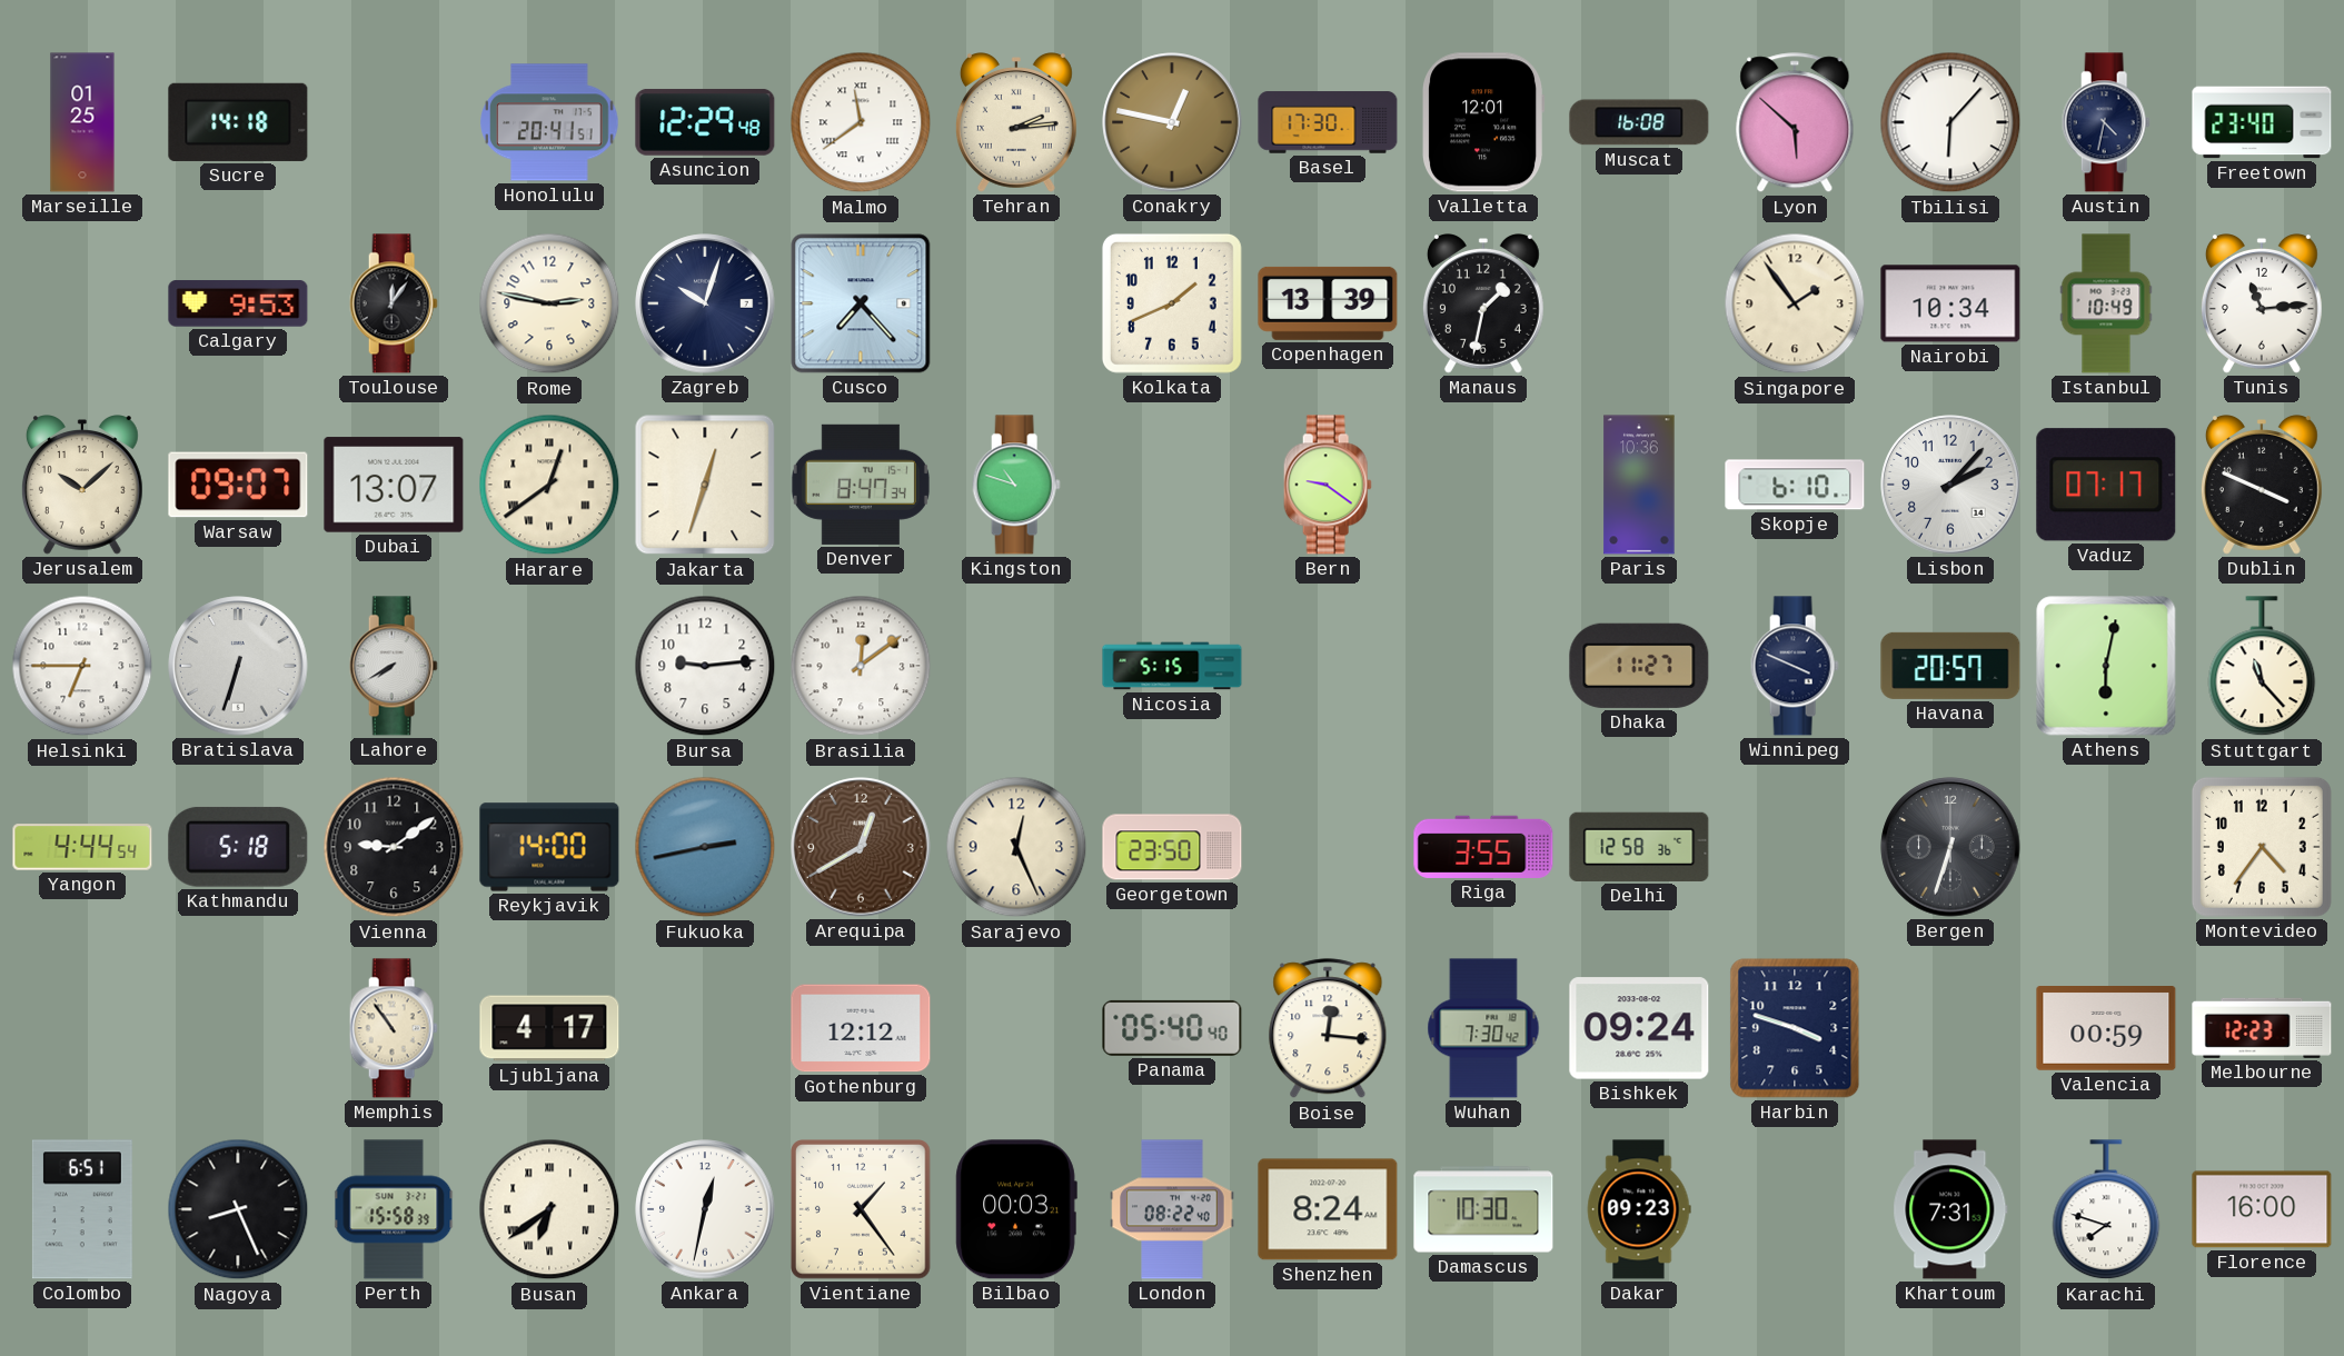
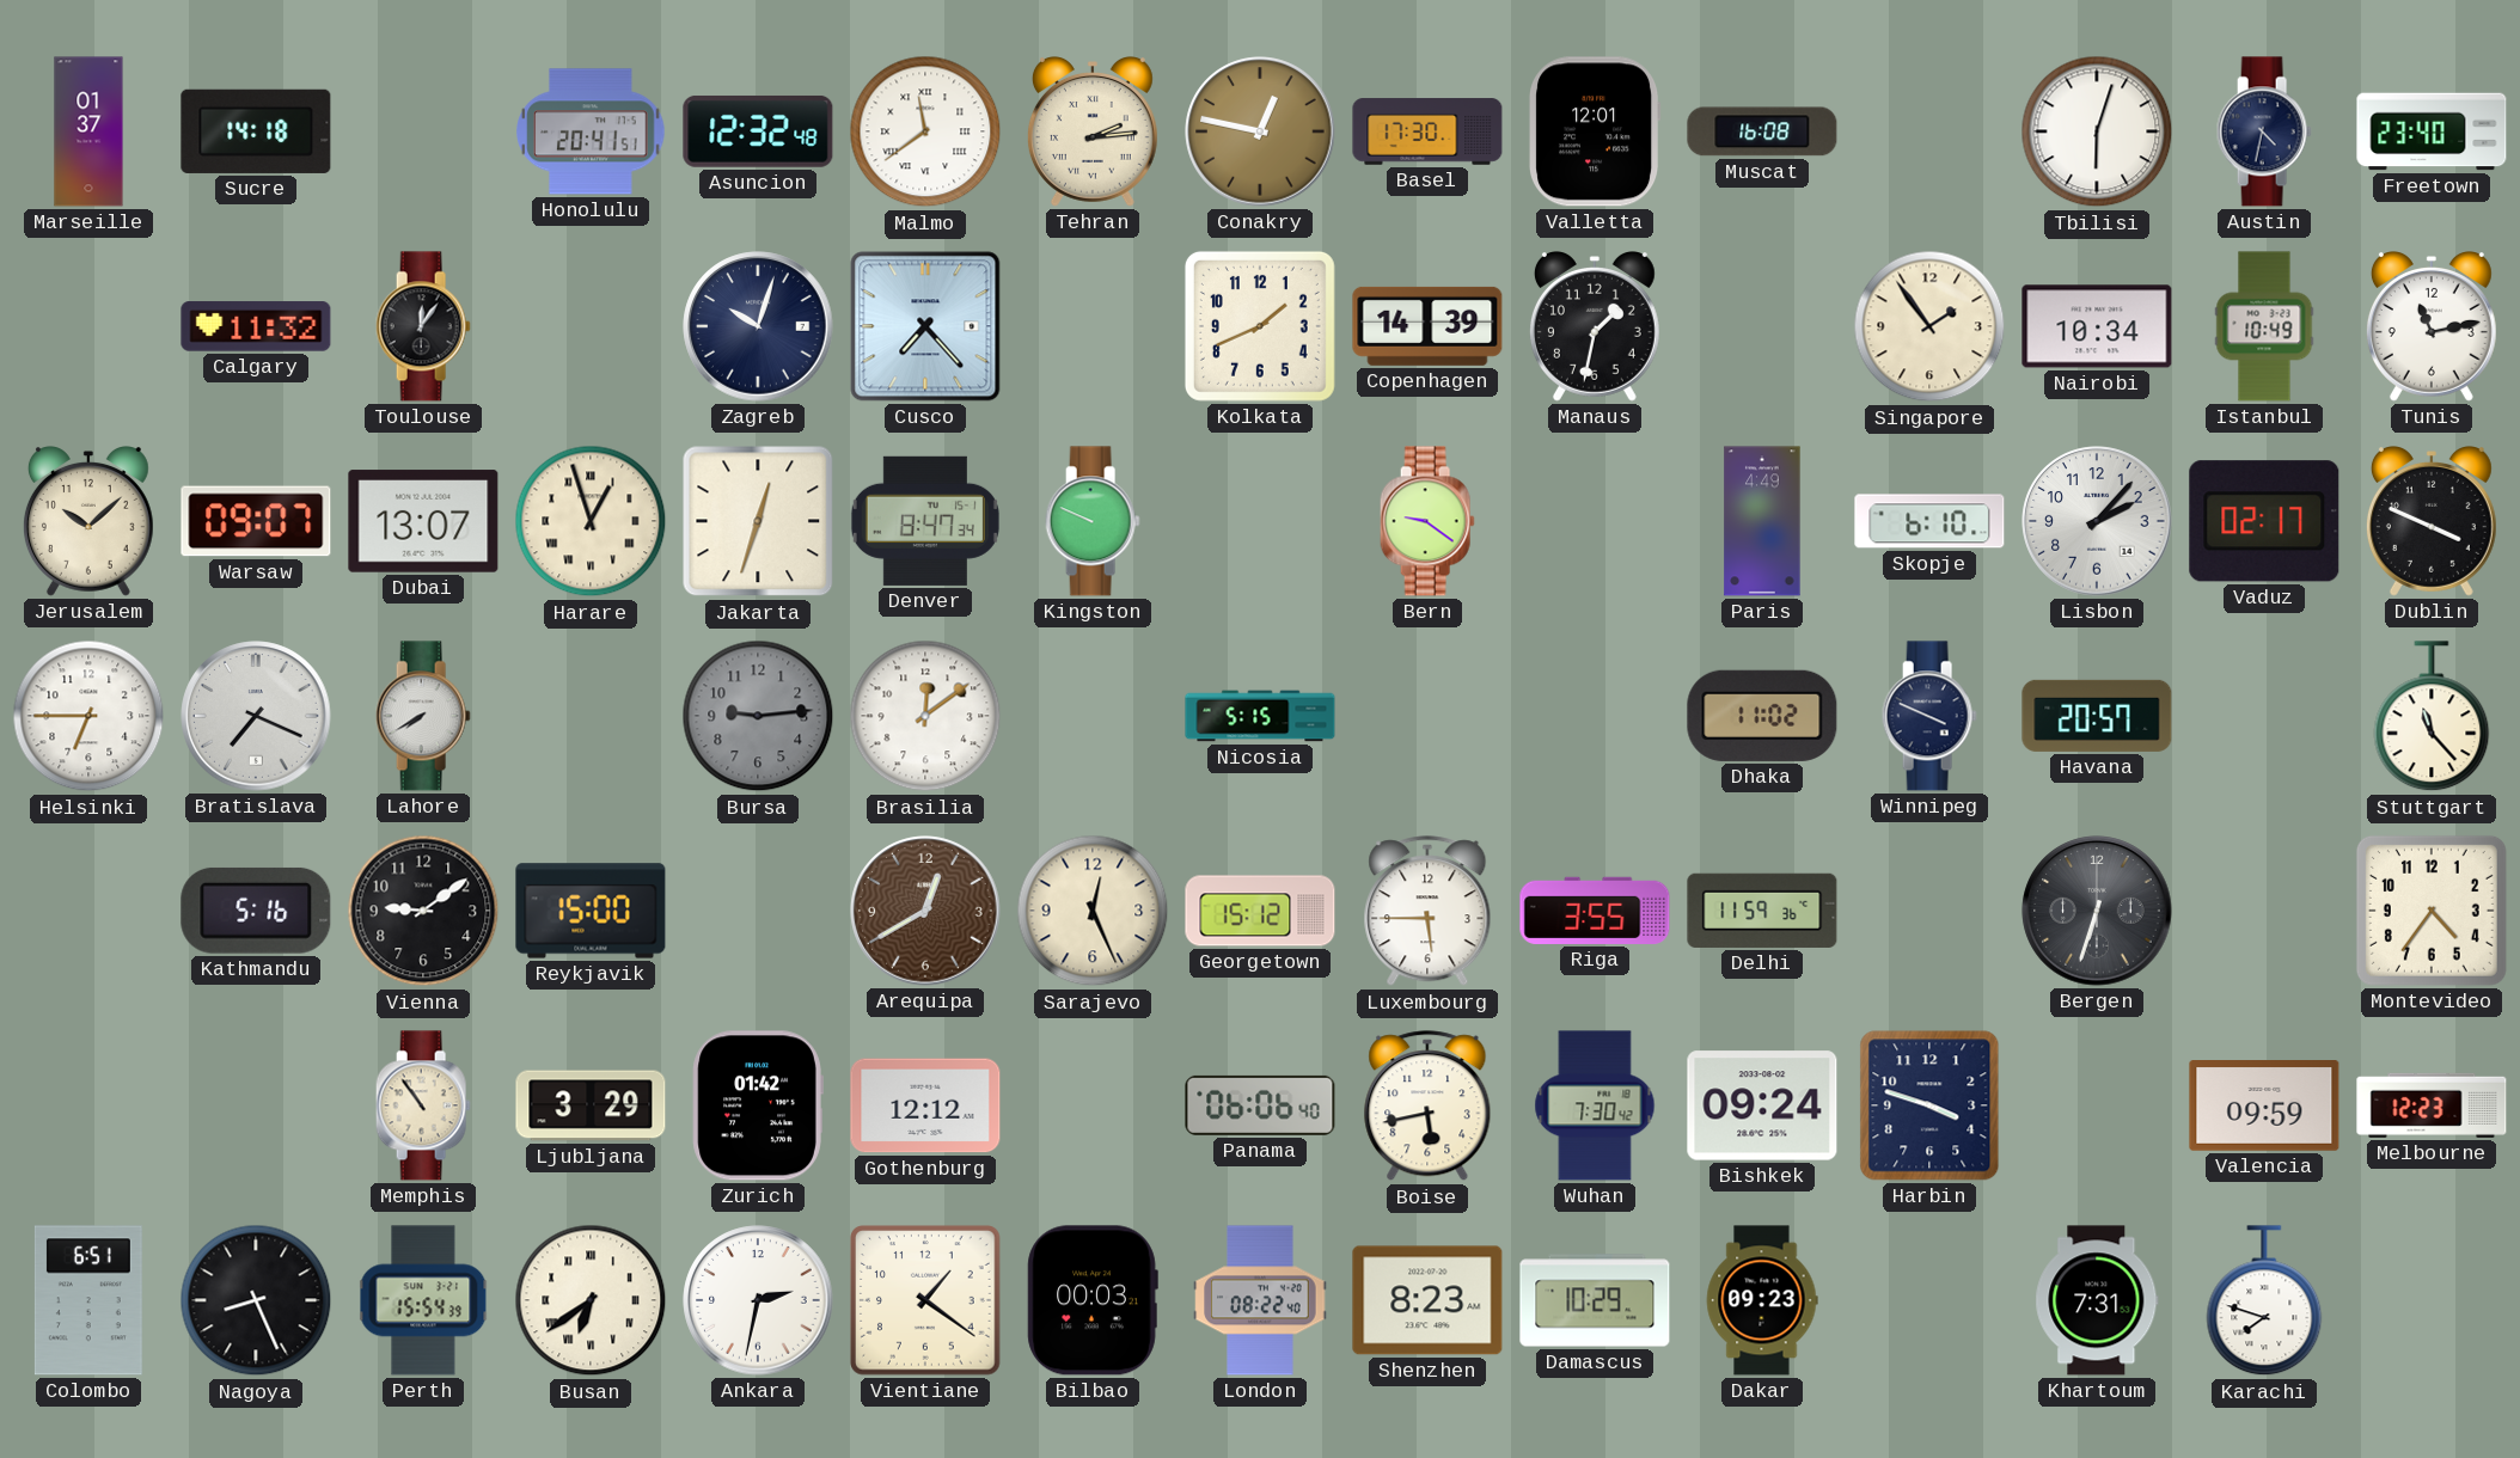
Marseille: 01:25 -> 01:37
Asuncion: 12:29 -> 12:32
Lyon: 5:52 -> none
Tbilisi: 6:07 -> 6:03
Calgary: 9:53 -> 11:32
Rome: 2:47 -> none
Copenhagen: 13:39 -> 14:39
Tunis: 11:14 -> 11:13
Harare: 12:39 -> 12:57
Kingston: 10:48 -> 9:49
Paris: 10:36 -> 4:49
Vaduz: 07:17 -> 02:17
Bratislava: 6:33 -> 7:19
Bursa dial: white -> grey
Dhaka: 11:27 -> 11:02
Athens: 6:02 -> none
Yangon: 4:44 -> none
Kathmandu: 5:18 -> 5:16
Reykjavik: 14:00 -> 15:00
Fukuoka: 2:43 -> none
Georgetown: 23:50 -> 15:12
Luxembourg: none -> 5:45
Delhi: 12:58 -> 11:59
Ljubljana: 4:17 -> 3:29
Zurich: none -> 01:42
Panama: 05:40 -> 06:06
Boise: 12:16 -> 5:43
Valencia: 00:59 -> 09:59
Perth: 15:58 -> 15:54
Ankara: 12:32 -> 2:32
Vientiane: 1:24 -> 1:21
Shenzhen: 8:24 -> 8:23
Damascus: 10:30 -> 10:29
Florence: 16:00 -> none
